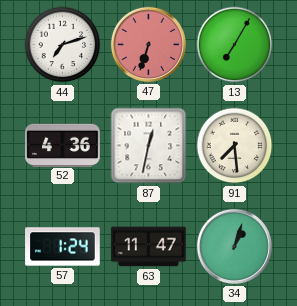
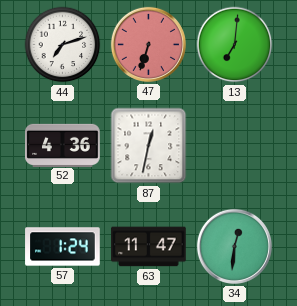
13: 7:05 -> 7:01
91: 7:29 -> none
34: 1:03 -> 12:31
